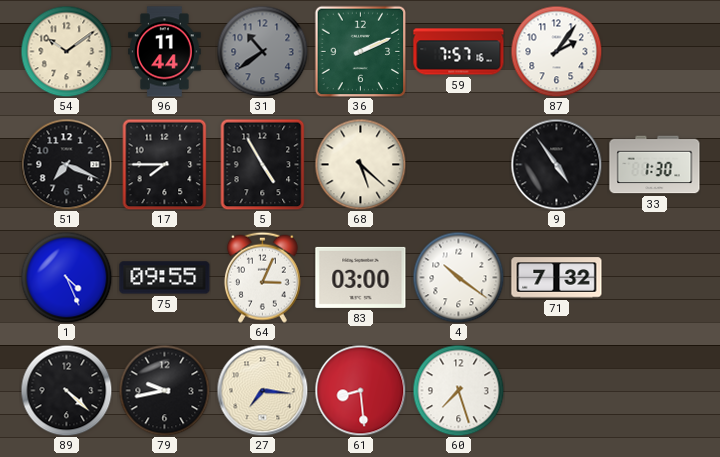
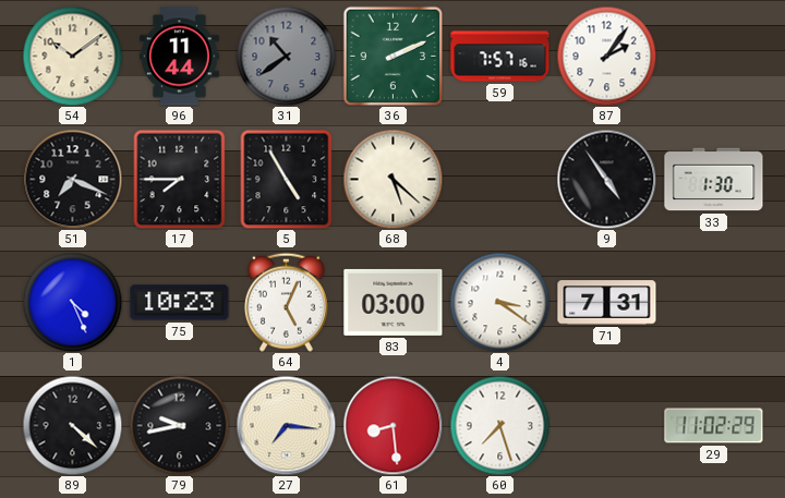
75: 09:55 -> 10:23
64: 3:04 -> 5:04
4: 10:21 -> 3:21
71: 7:32 -> 7:31
29: none -> 11:02
